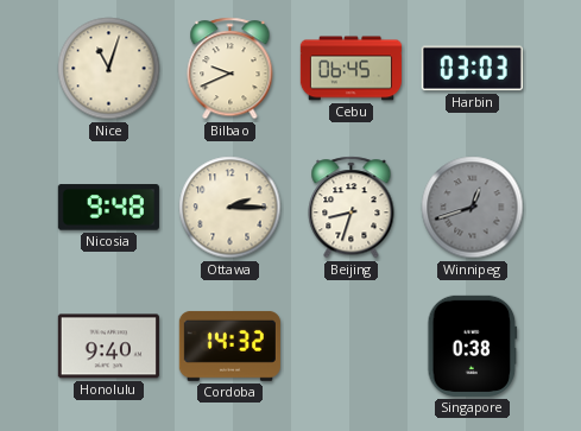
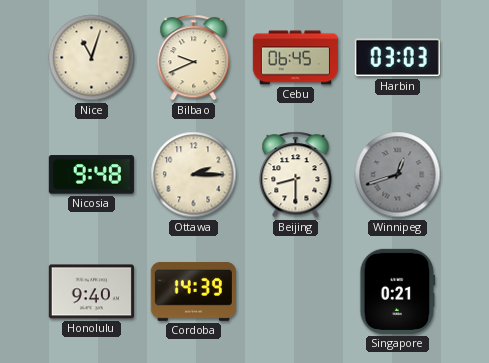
Beijing: 8:33 -> 8:30
Cordoba: 14:32 -> 14:39
Singapore: 0:38 -> 0:21
